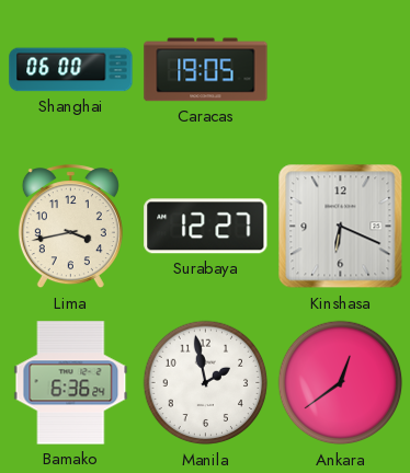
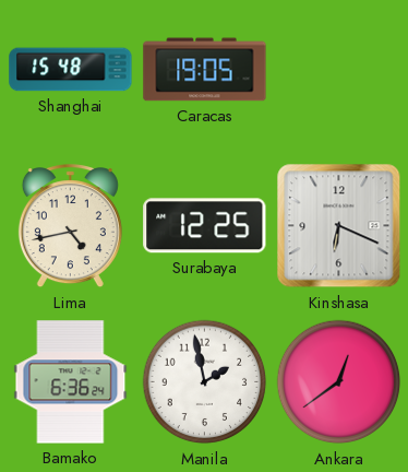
Shanghai: 06:00 -> 15:48
Lima: 3:43 -> 4:43
Surabaya: 12:27 -> 12:25
